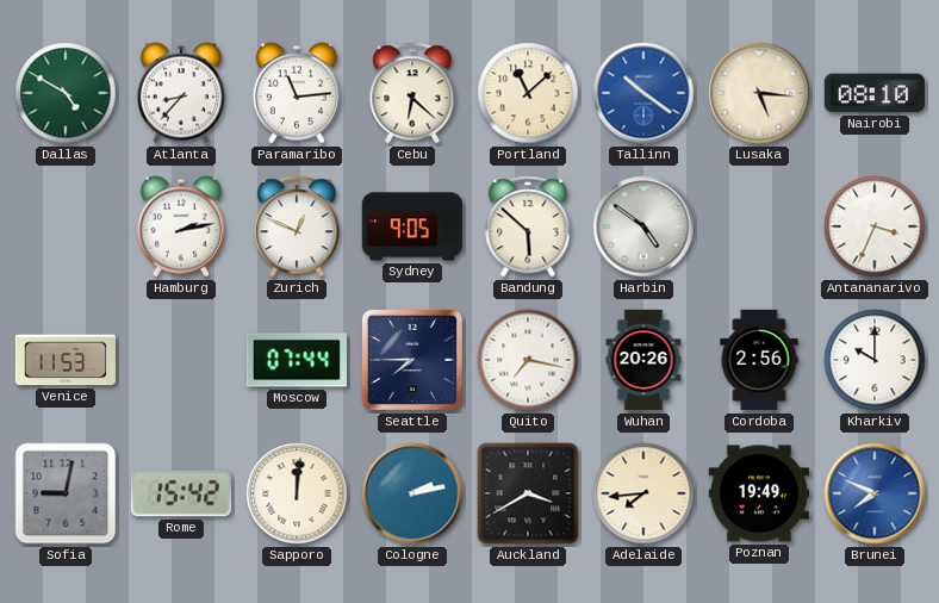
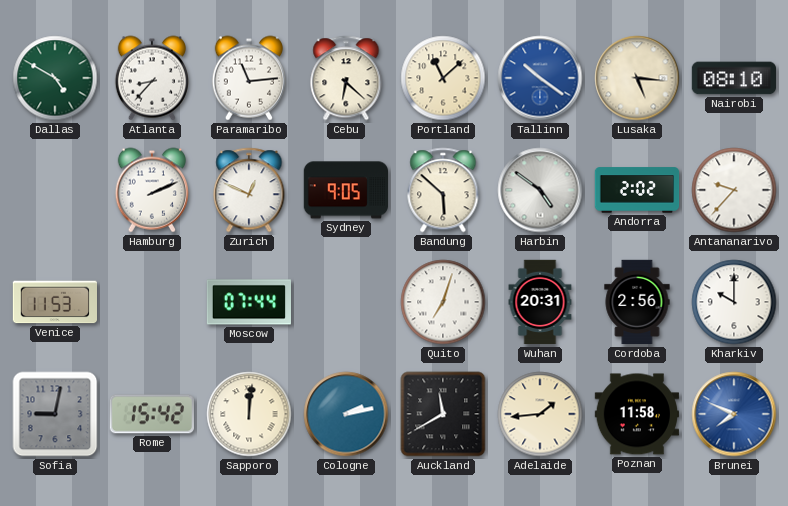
Hamburg: 2:13 -> 2:11
Andorra: none -> 2:02
Antananarivo: 3:34 -> 9:37
Seattle: 7:45 -> none
Quito: 7:17 -> 7:03
Wuhan: 20:26 -> 20:31
Auckland: 3:40 -> 11:40
Adelaide: 7:44 -> 1:44
Poznan: 19:49 -> 11:58
